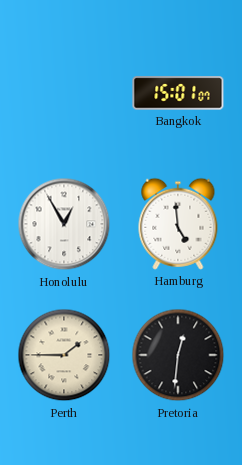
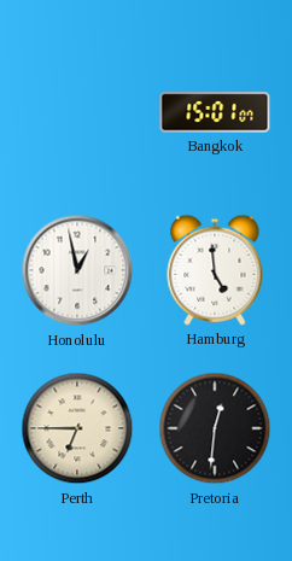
Honolulu: 12:55 -> 12:58
Perth: 1:45 -> 6:45
